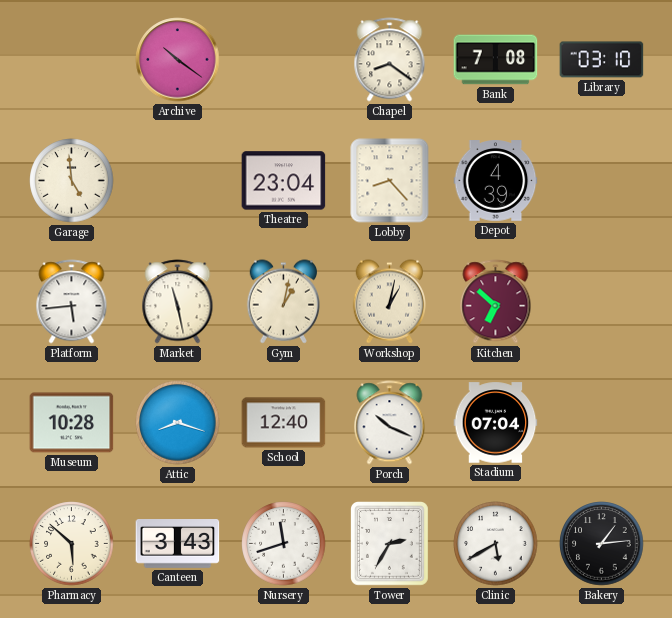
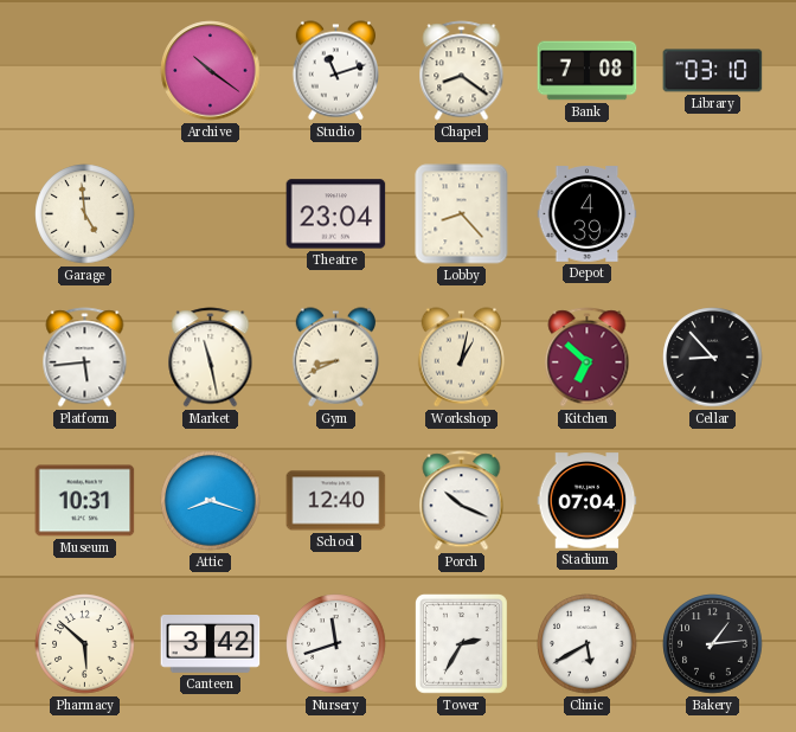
Studio: none -> 11:12
Gym: 1:02 -> 8:41
Cellar: none -> 8:53
Museum: 10:28 -> 10:31
Canteen: 3:43 -> 3:42
